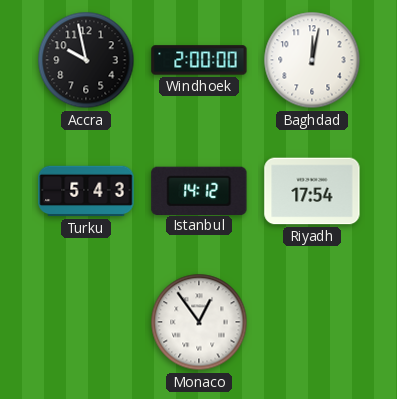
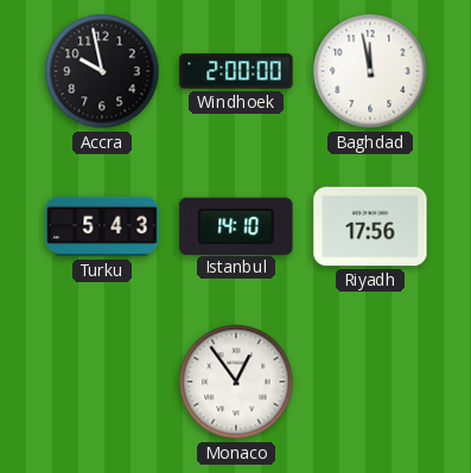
Baghdad: 12:02 -> 11:58
Istanbul: 14:12 -> 14:10
Riyadh: 17:54 -> 17:56
